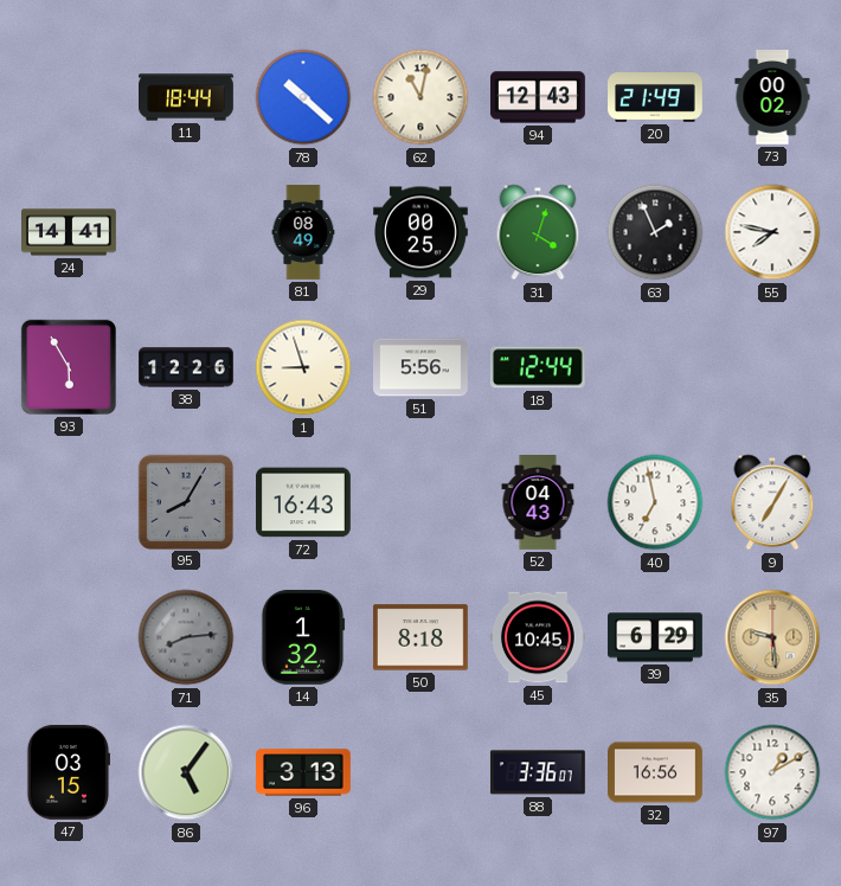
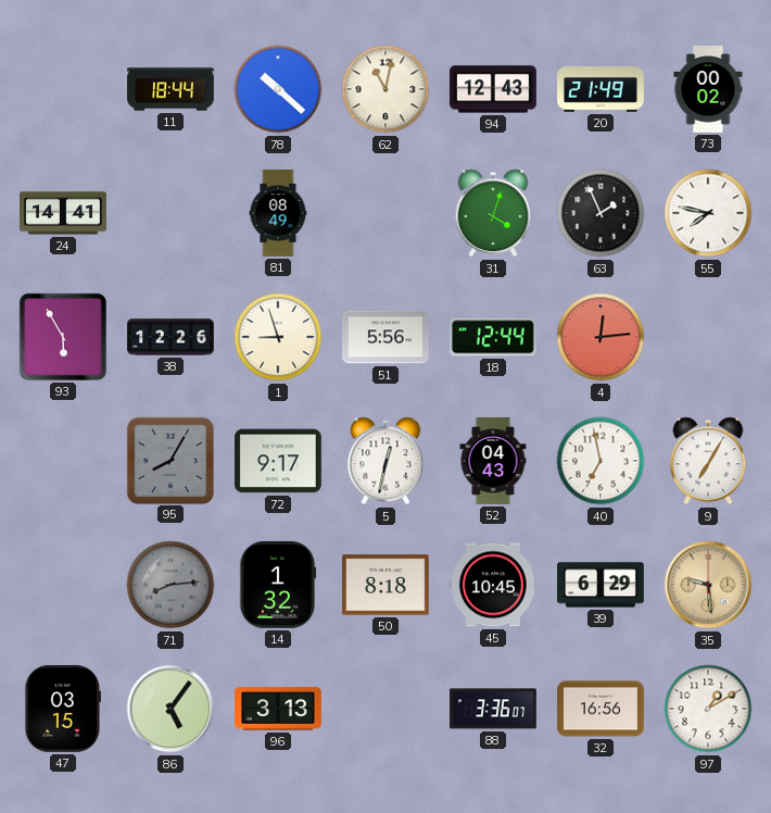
29: 00:25 -> none
4: none -> 12:14
72: 16:43 -> 9:17
5: none -> 12:32
